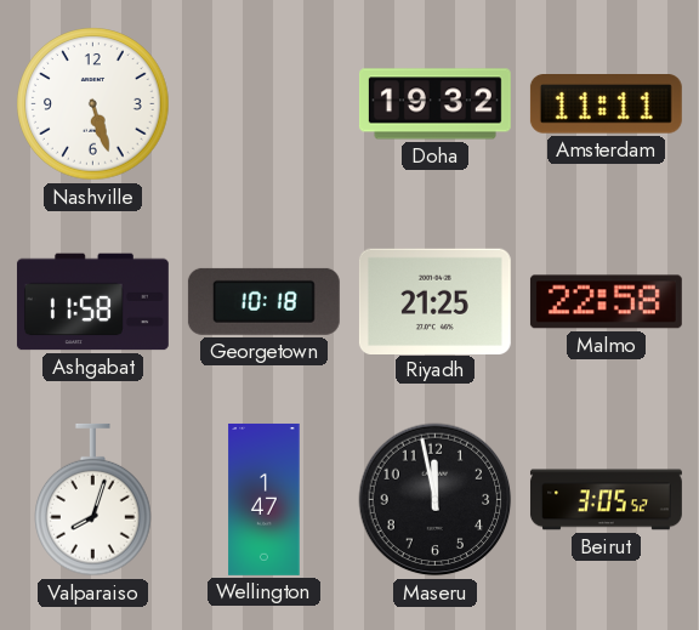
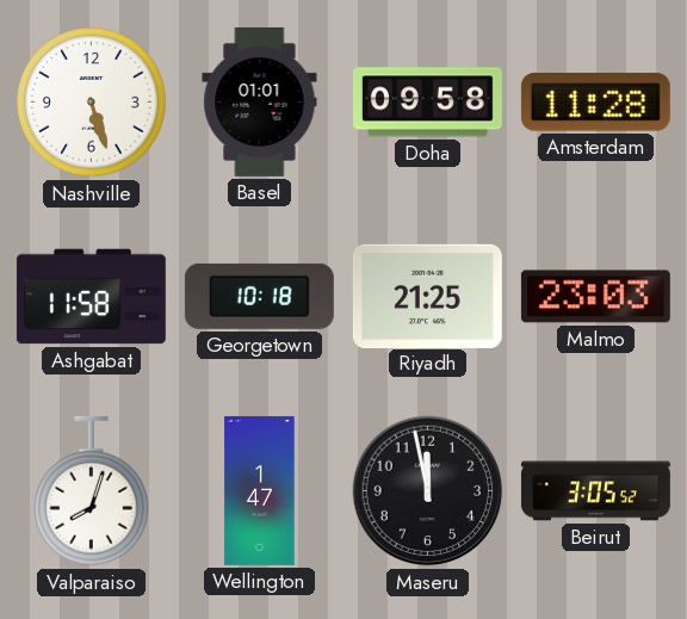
Basel: none -> 01:01
Doha: 19:32 -> 09:58
Amsterdam: 11:11 -> 11:28
Malmo: 22:58 -> 23:03
